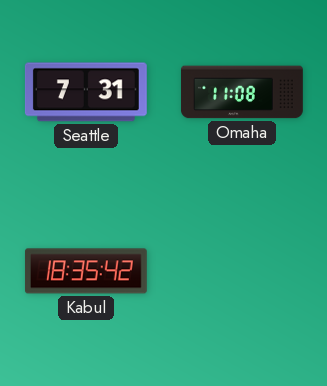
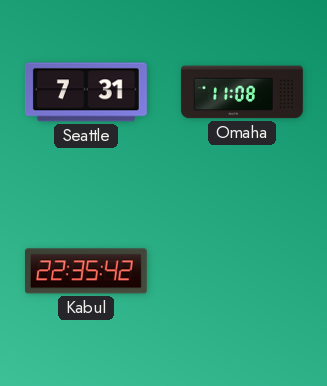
Kabul: 18:35 -> 22:35
